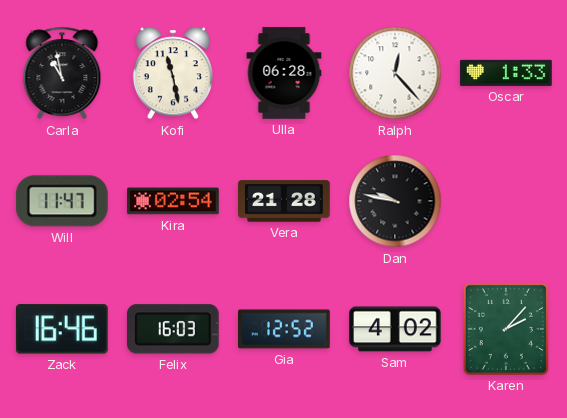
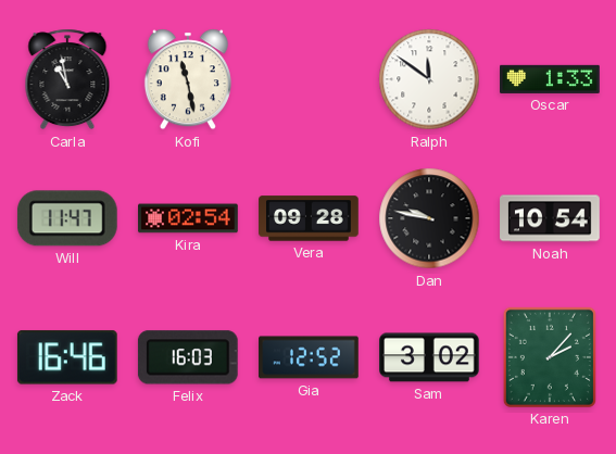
Ulla: 06:28 -> none
Ralph: 12:23 -> 11:51
Vera: 21:28 -> 09:28
Noah: none -> 10:54
Sam: 4:02 -> 3:02
